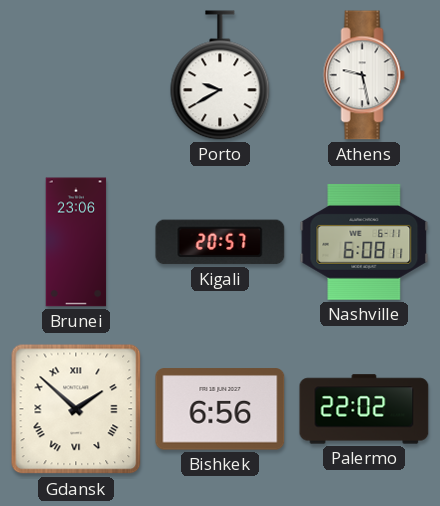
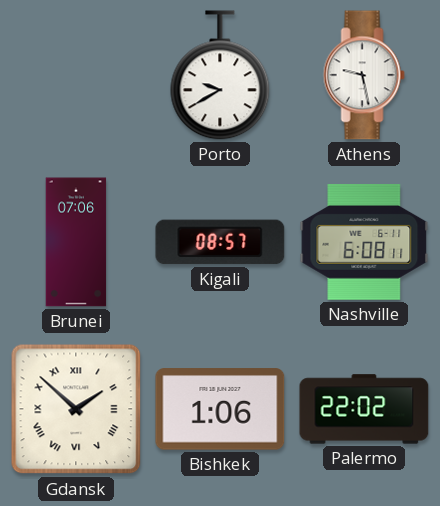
Brunei: 23:06 -> 07:06
Kigali: 20:57 -> 08:57
Bishkek: 6:56 -> 1:06
